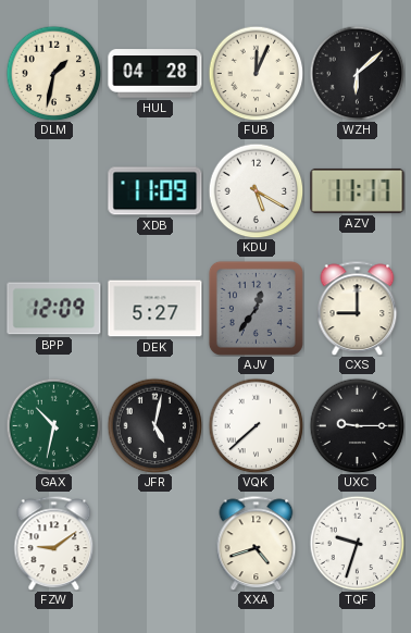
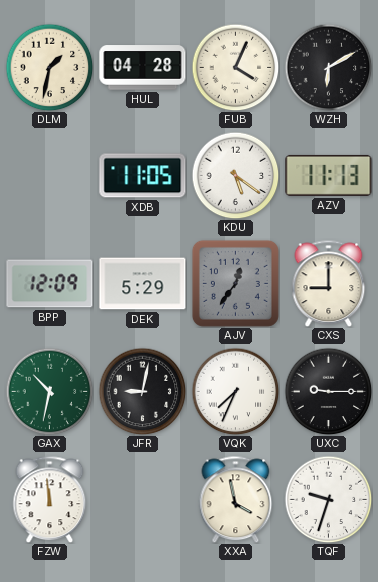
FUB: 12:04 -> 4:04
WZH: 6:08 -> 6:10
XDB: 11:09 -> 11:05
KDU: 5:20 -> 5:21
AZV: 11:17 -> 11:13
DEK: 5:27 -> 5:29
JFR: 5:02 -> 9:02
VQK: 7:38 -> 7:34
FZW: 9:09 -> 11:59
XXA: 4:42 -> 3:58
